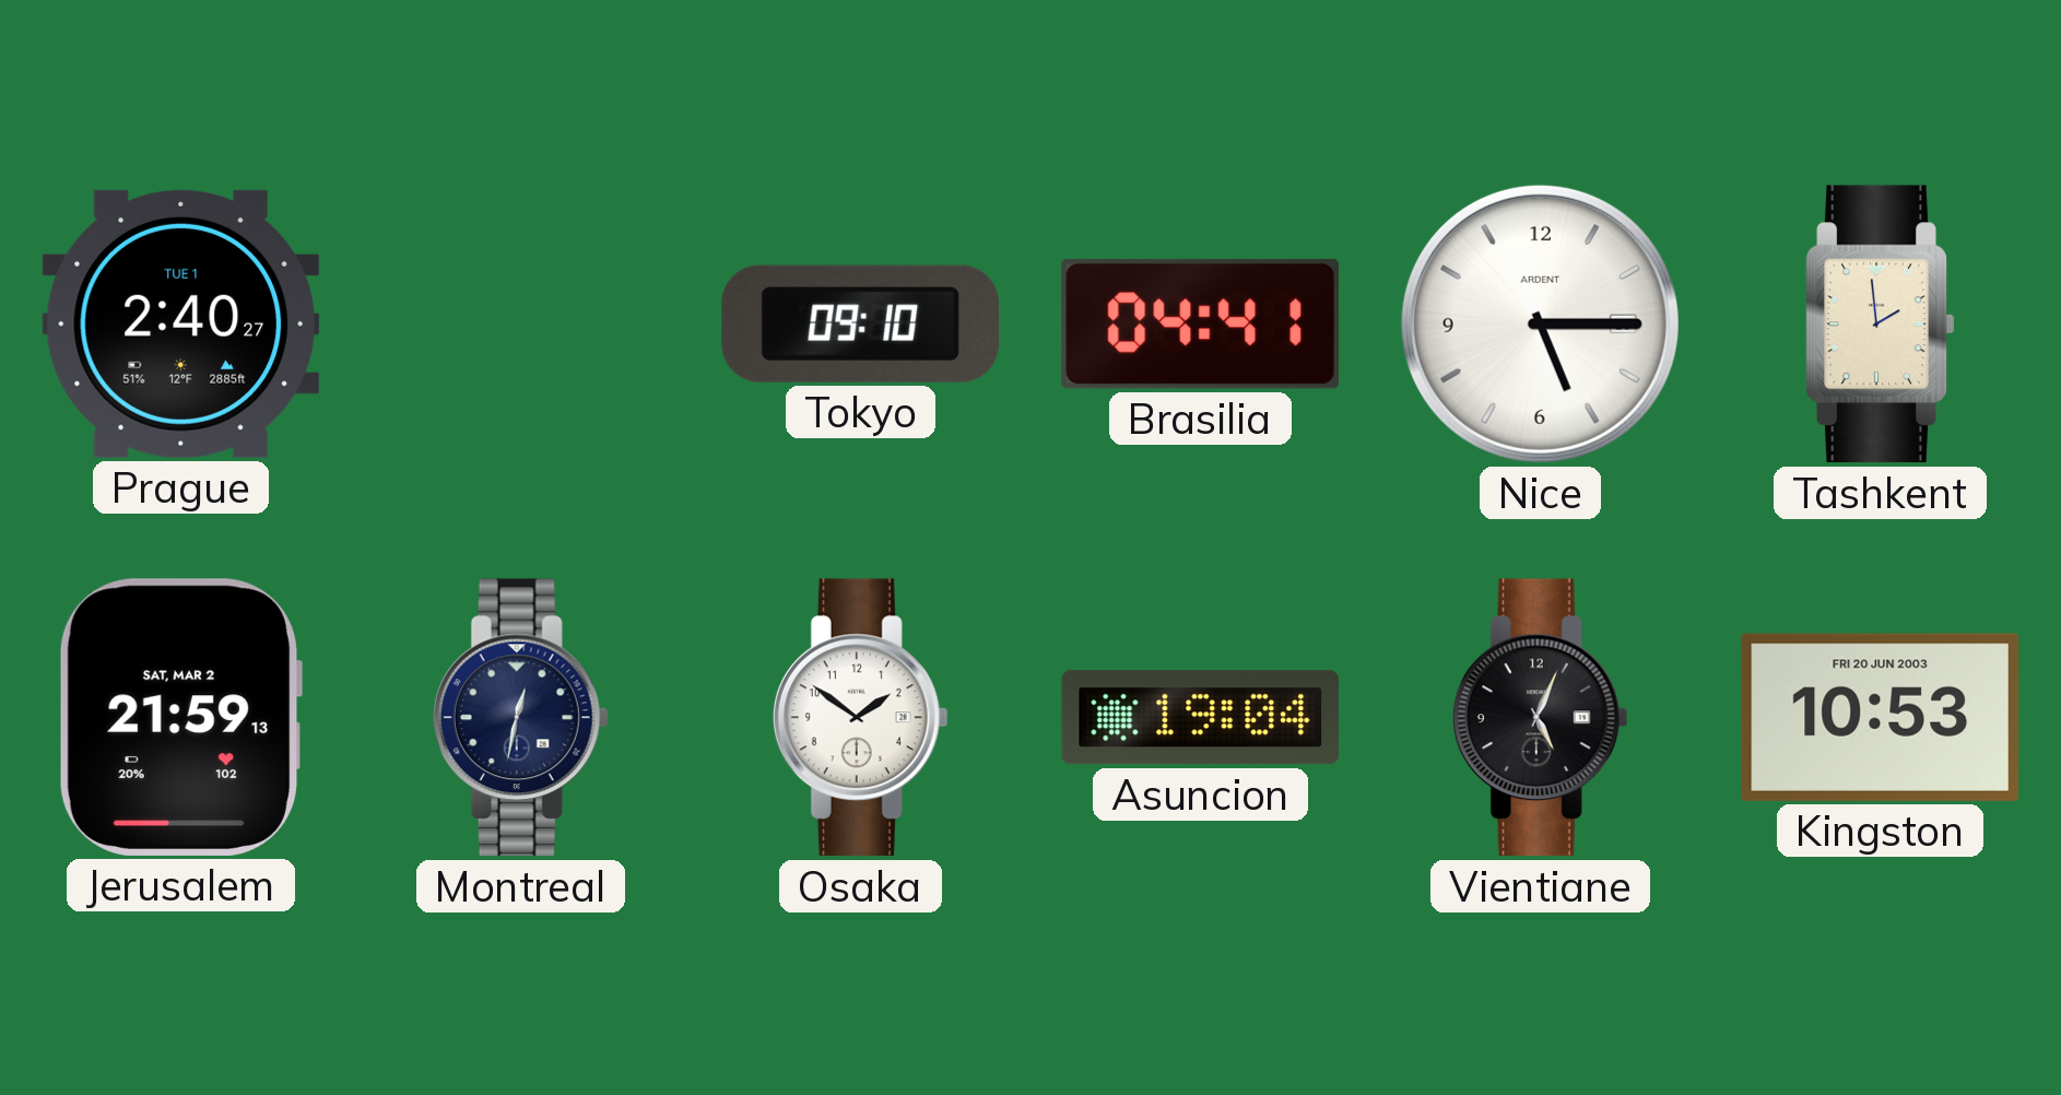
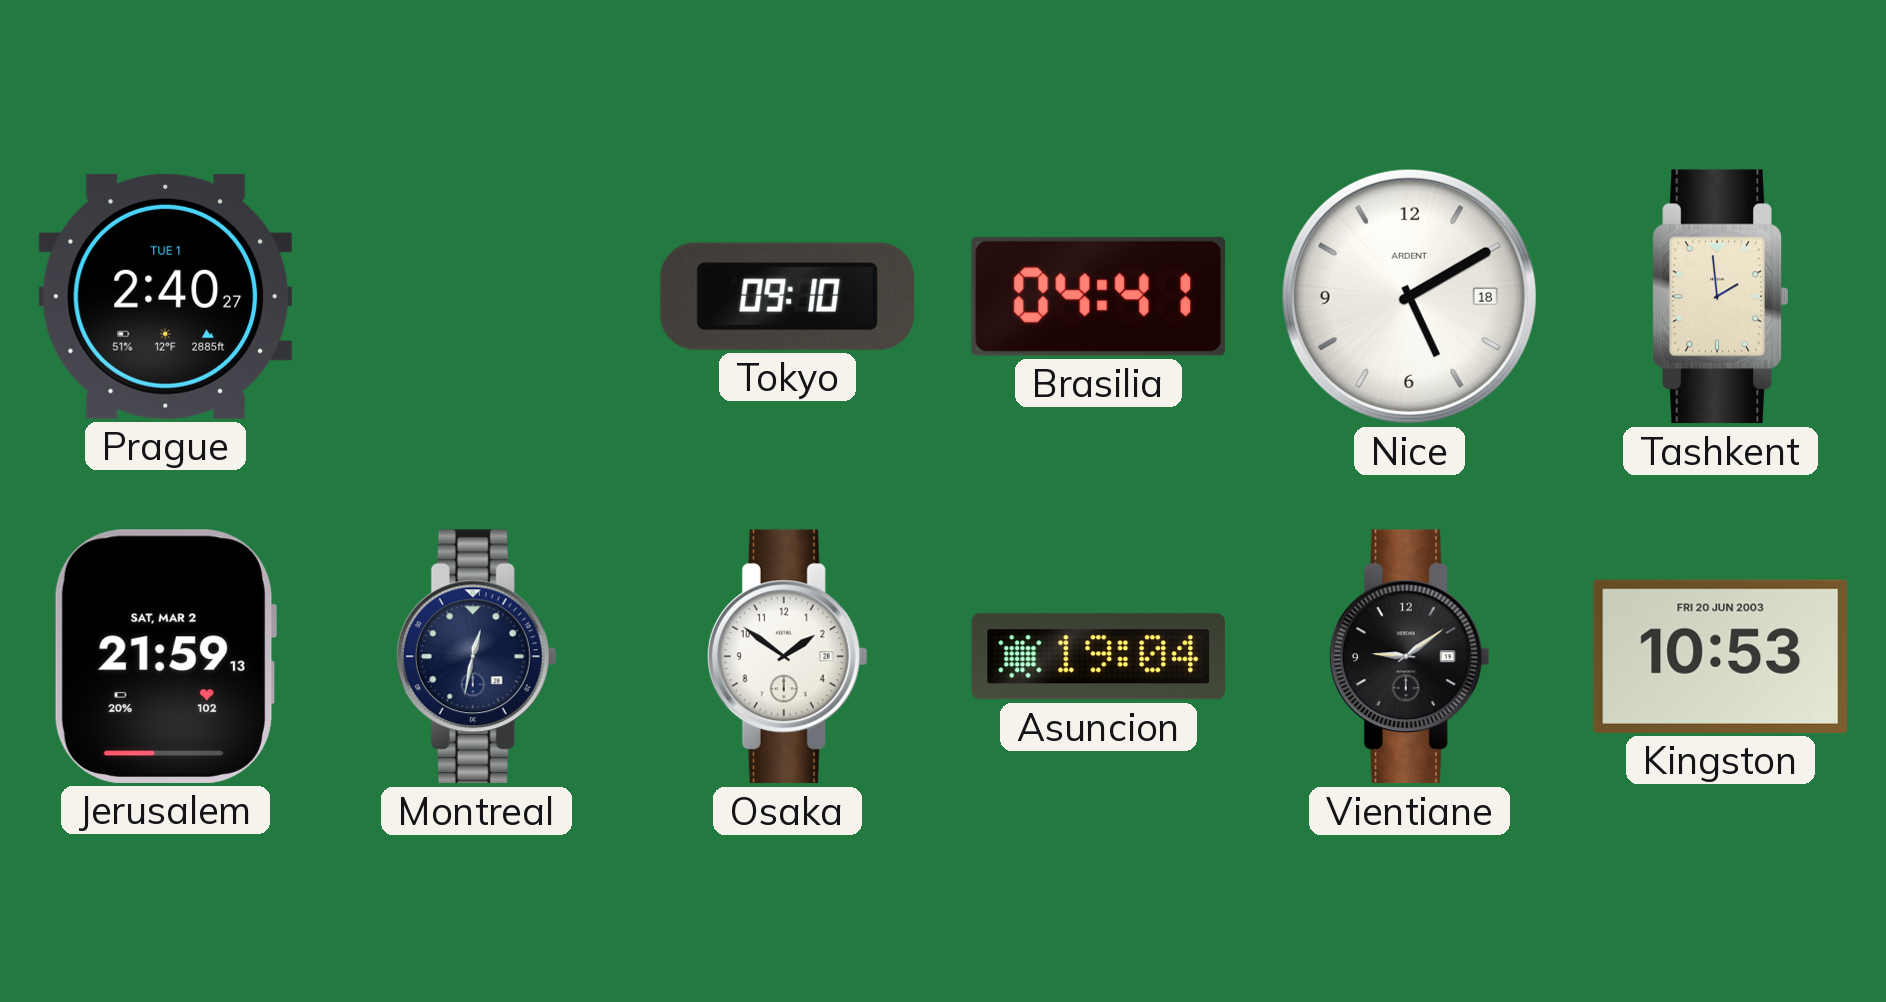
Nice: 5:15 -> 5:10
Vientiane: 5:04 -> 9:09
